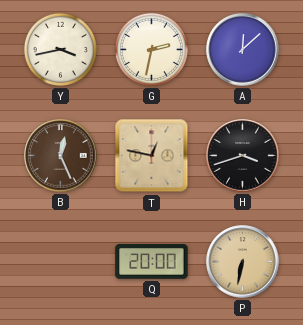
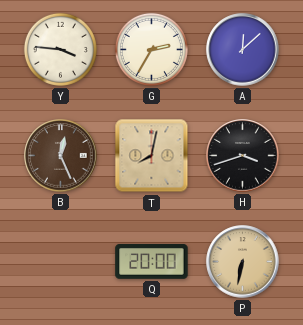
Y: 3:43 -> 3:46
G: 2:32 -> 2:35
T: 12:47 -> 8:02
